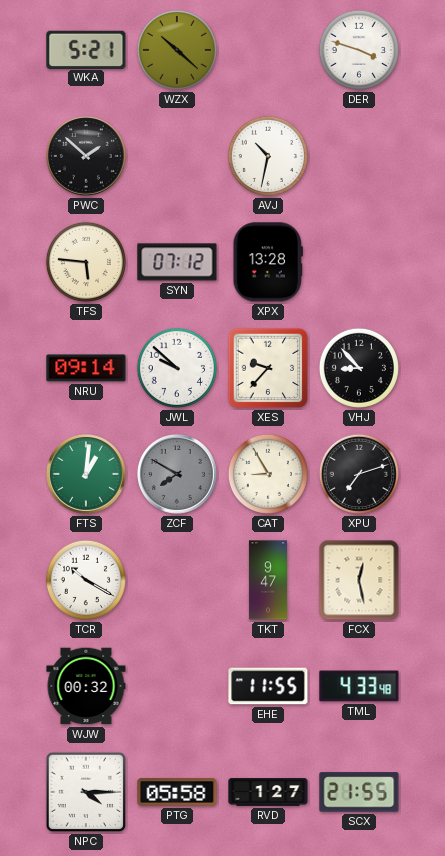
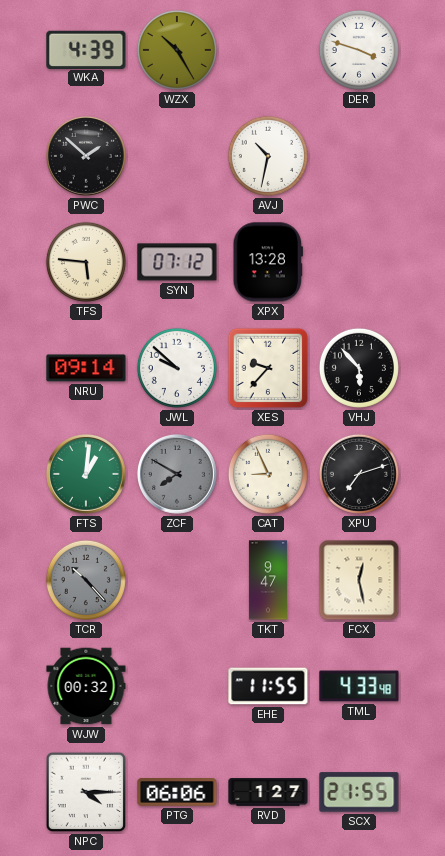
WKA: 5:21 -> 4:39
WZX: 10:22 -> 10:25
VHJ: 8:53 -> 5:53
CAT: 8:55 -> 8:56
TCR: 10:20 -> 10:23
TCR dial: white -> grey
PTG: 05:58 -> 06:06
